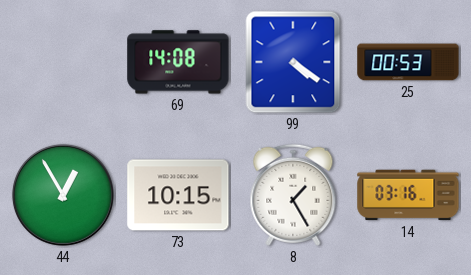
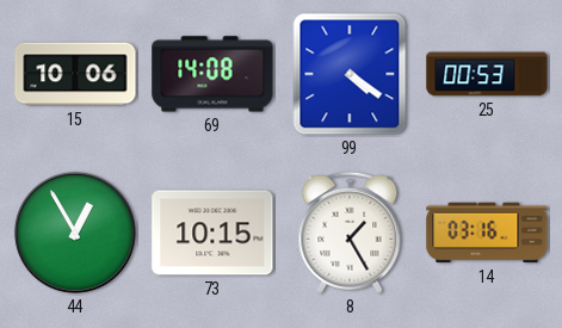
15: none -> 10:06
